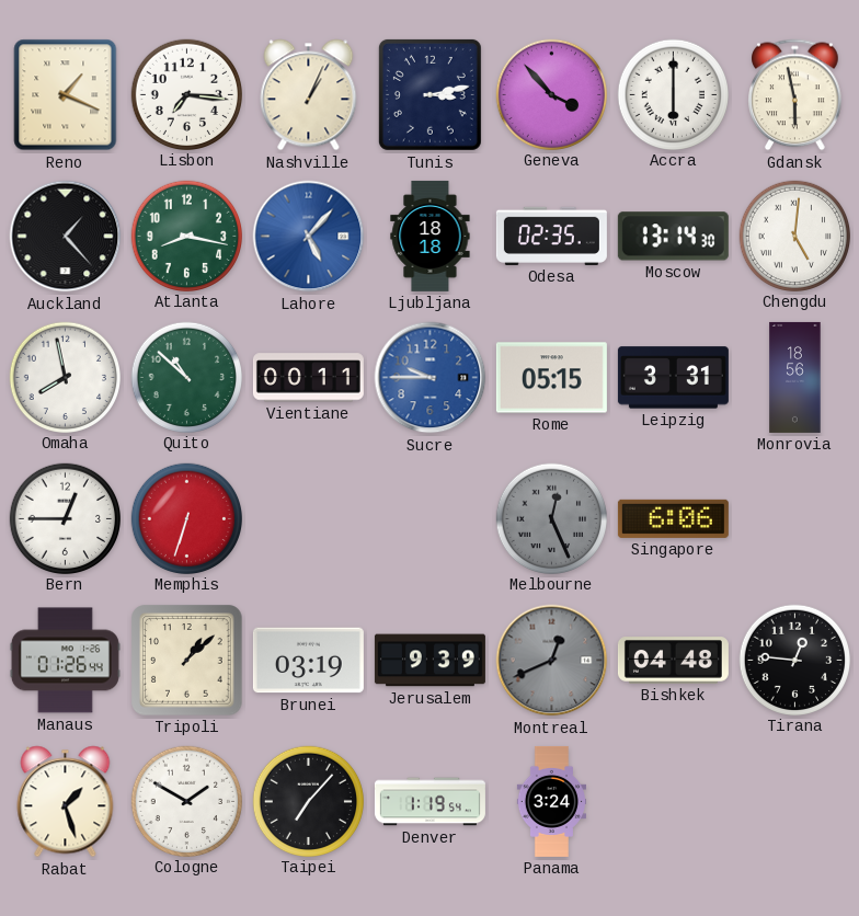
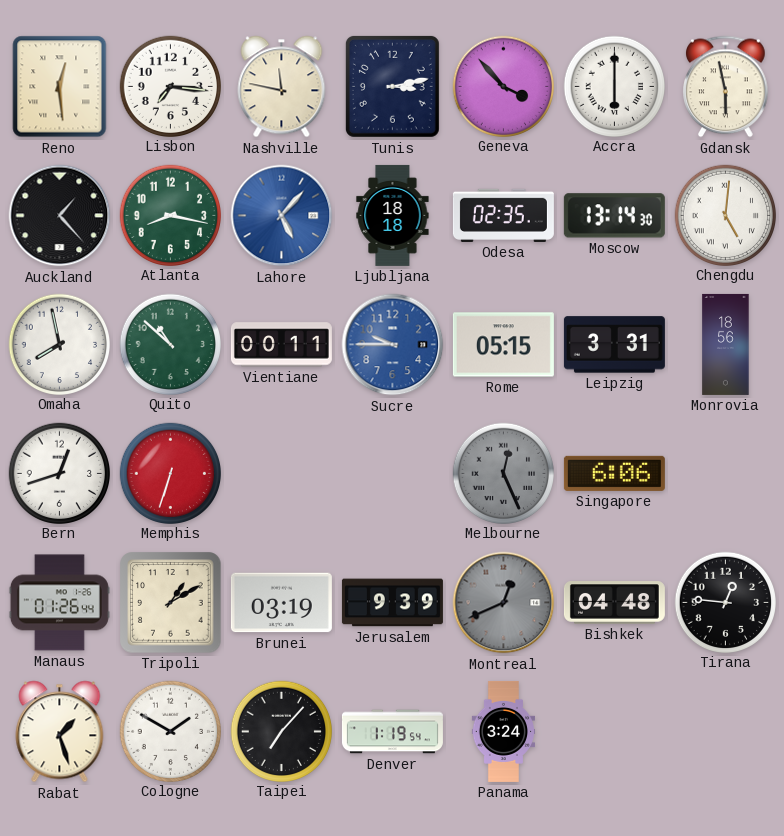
Reno: 1:19 -> 12:29
Nashville: 1:04 -> 11:47
Bern: 12:45 -> 12:42
Tripoli: 1:08 -> 1:10
